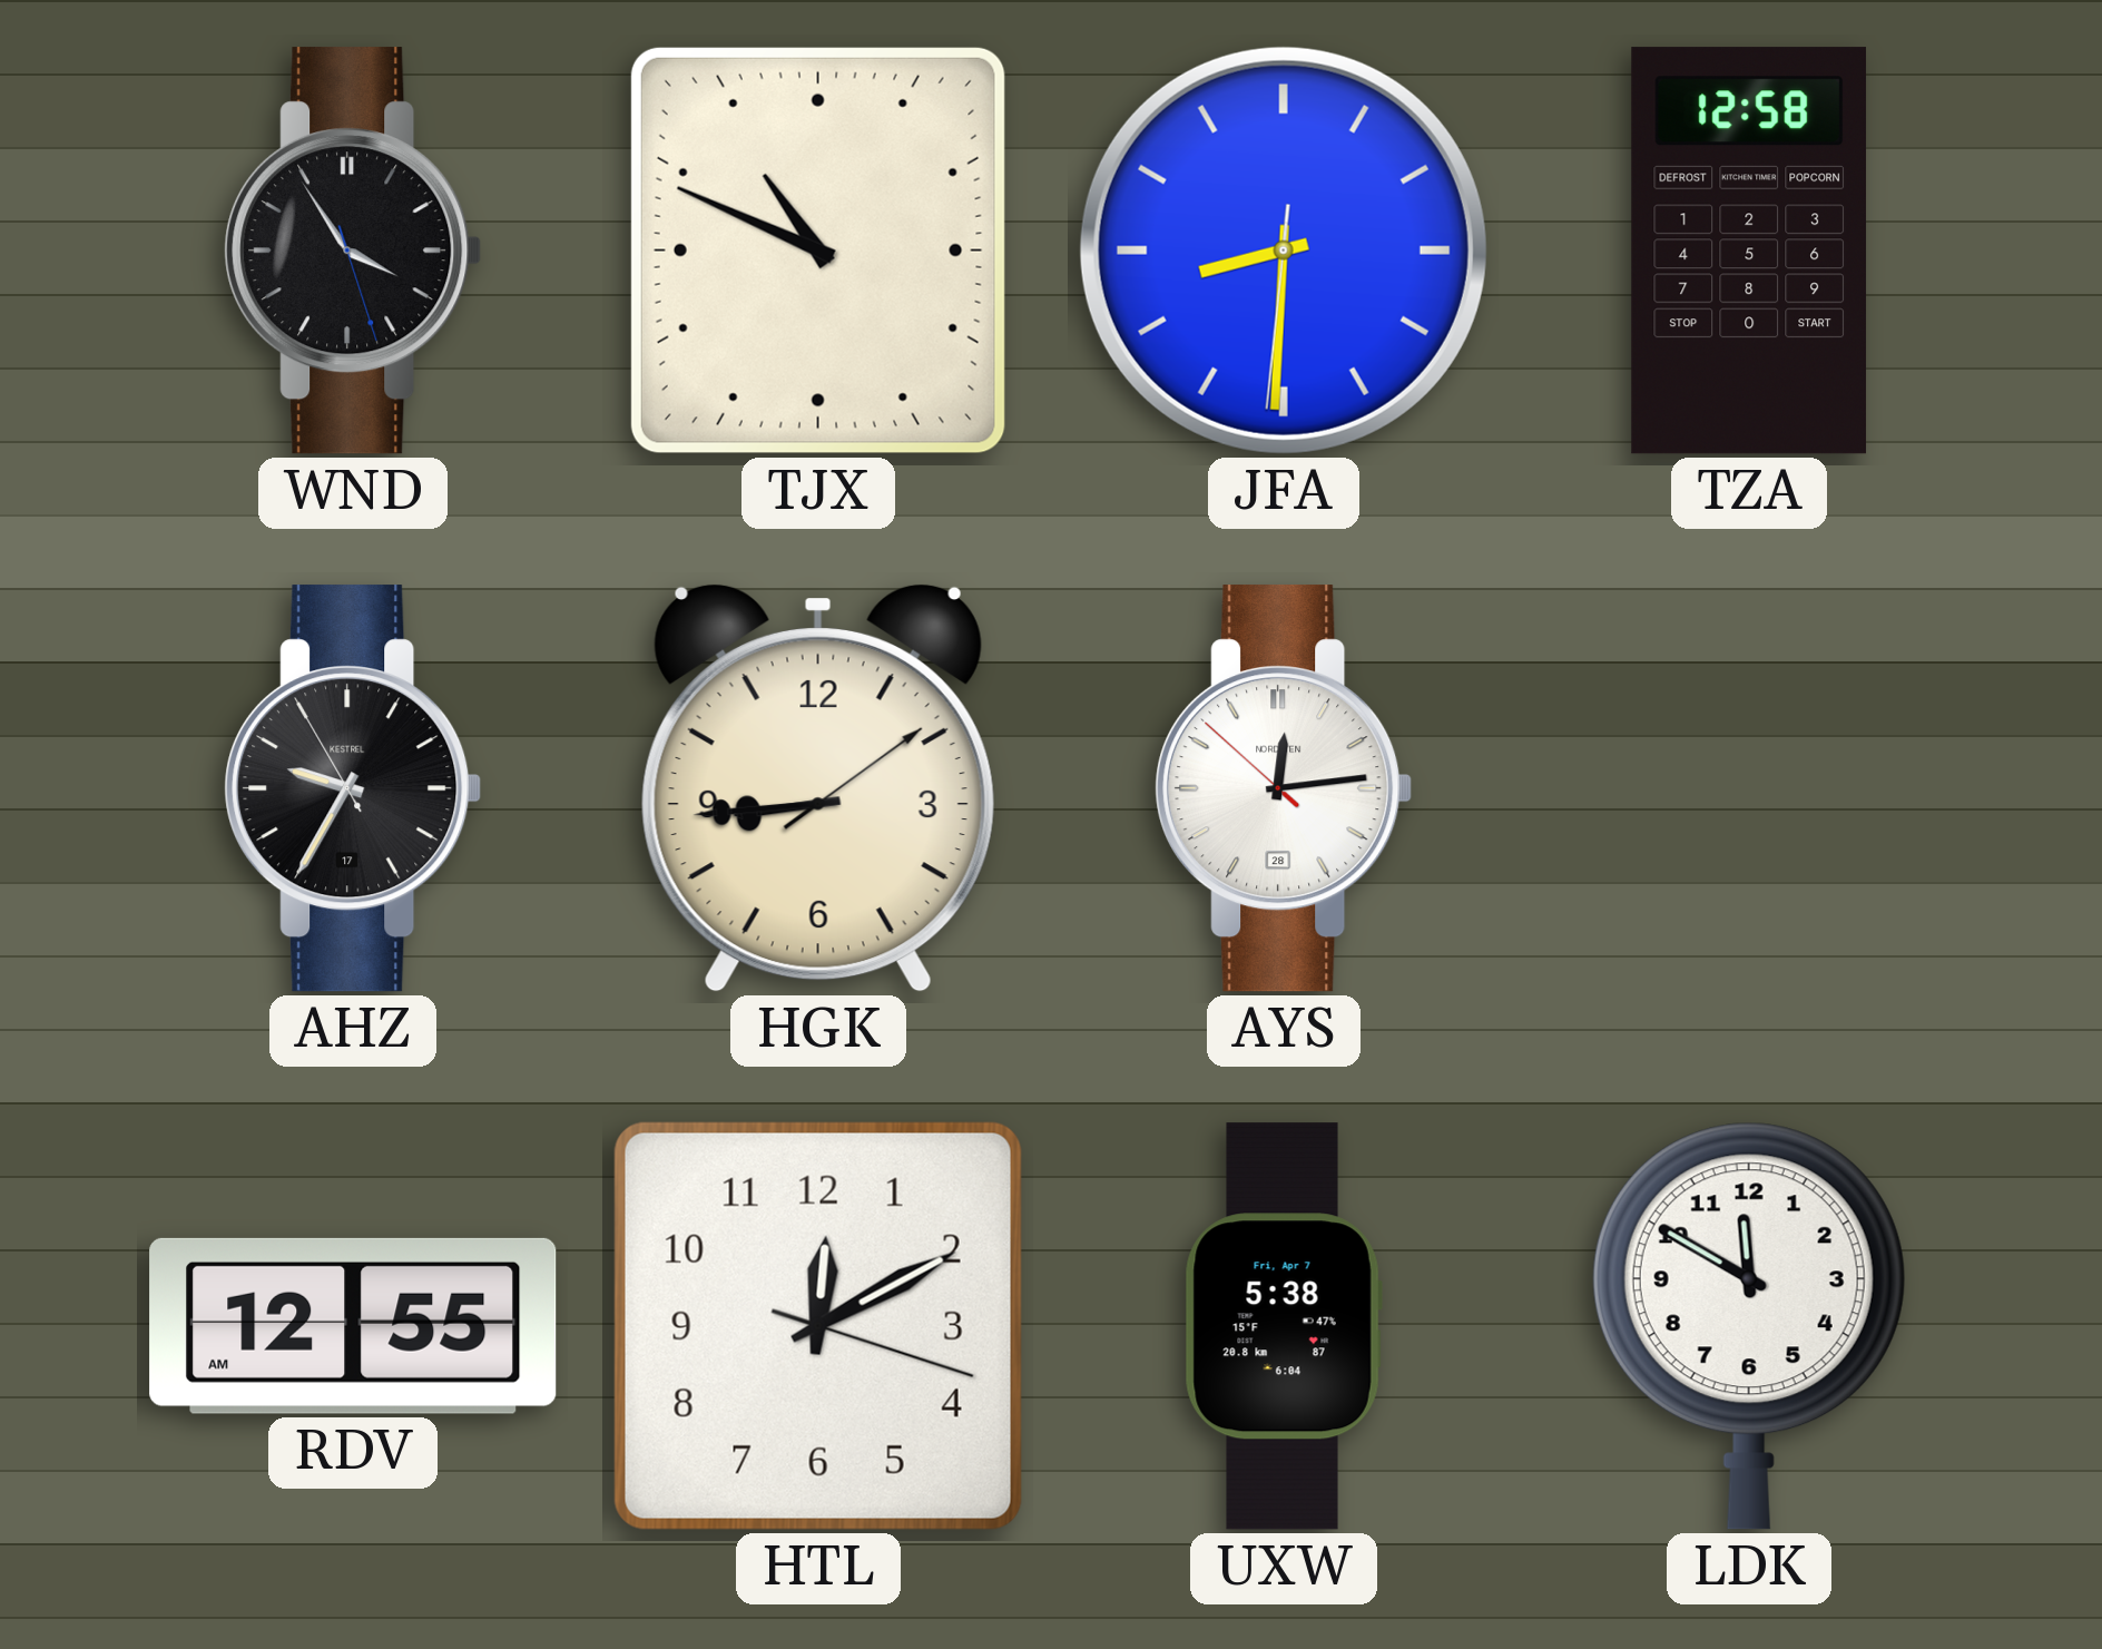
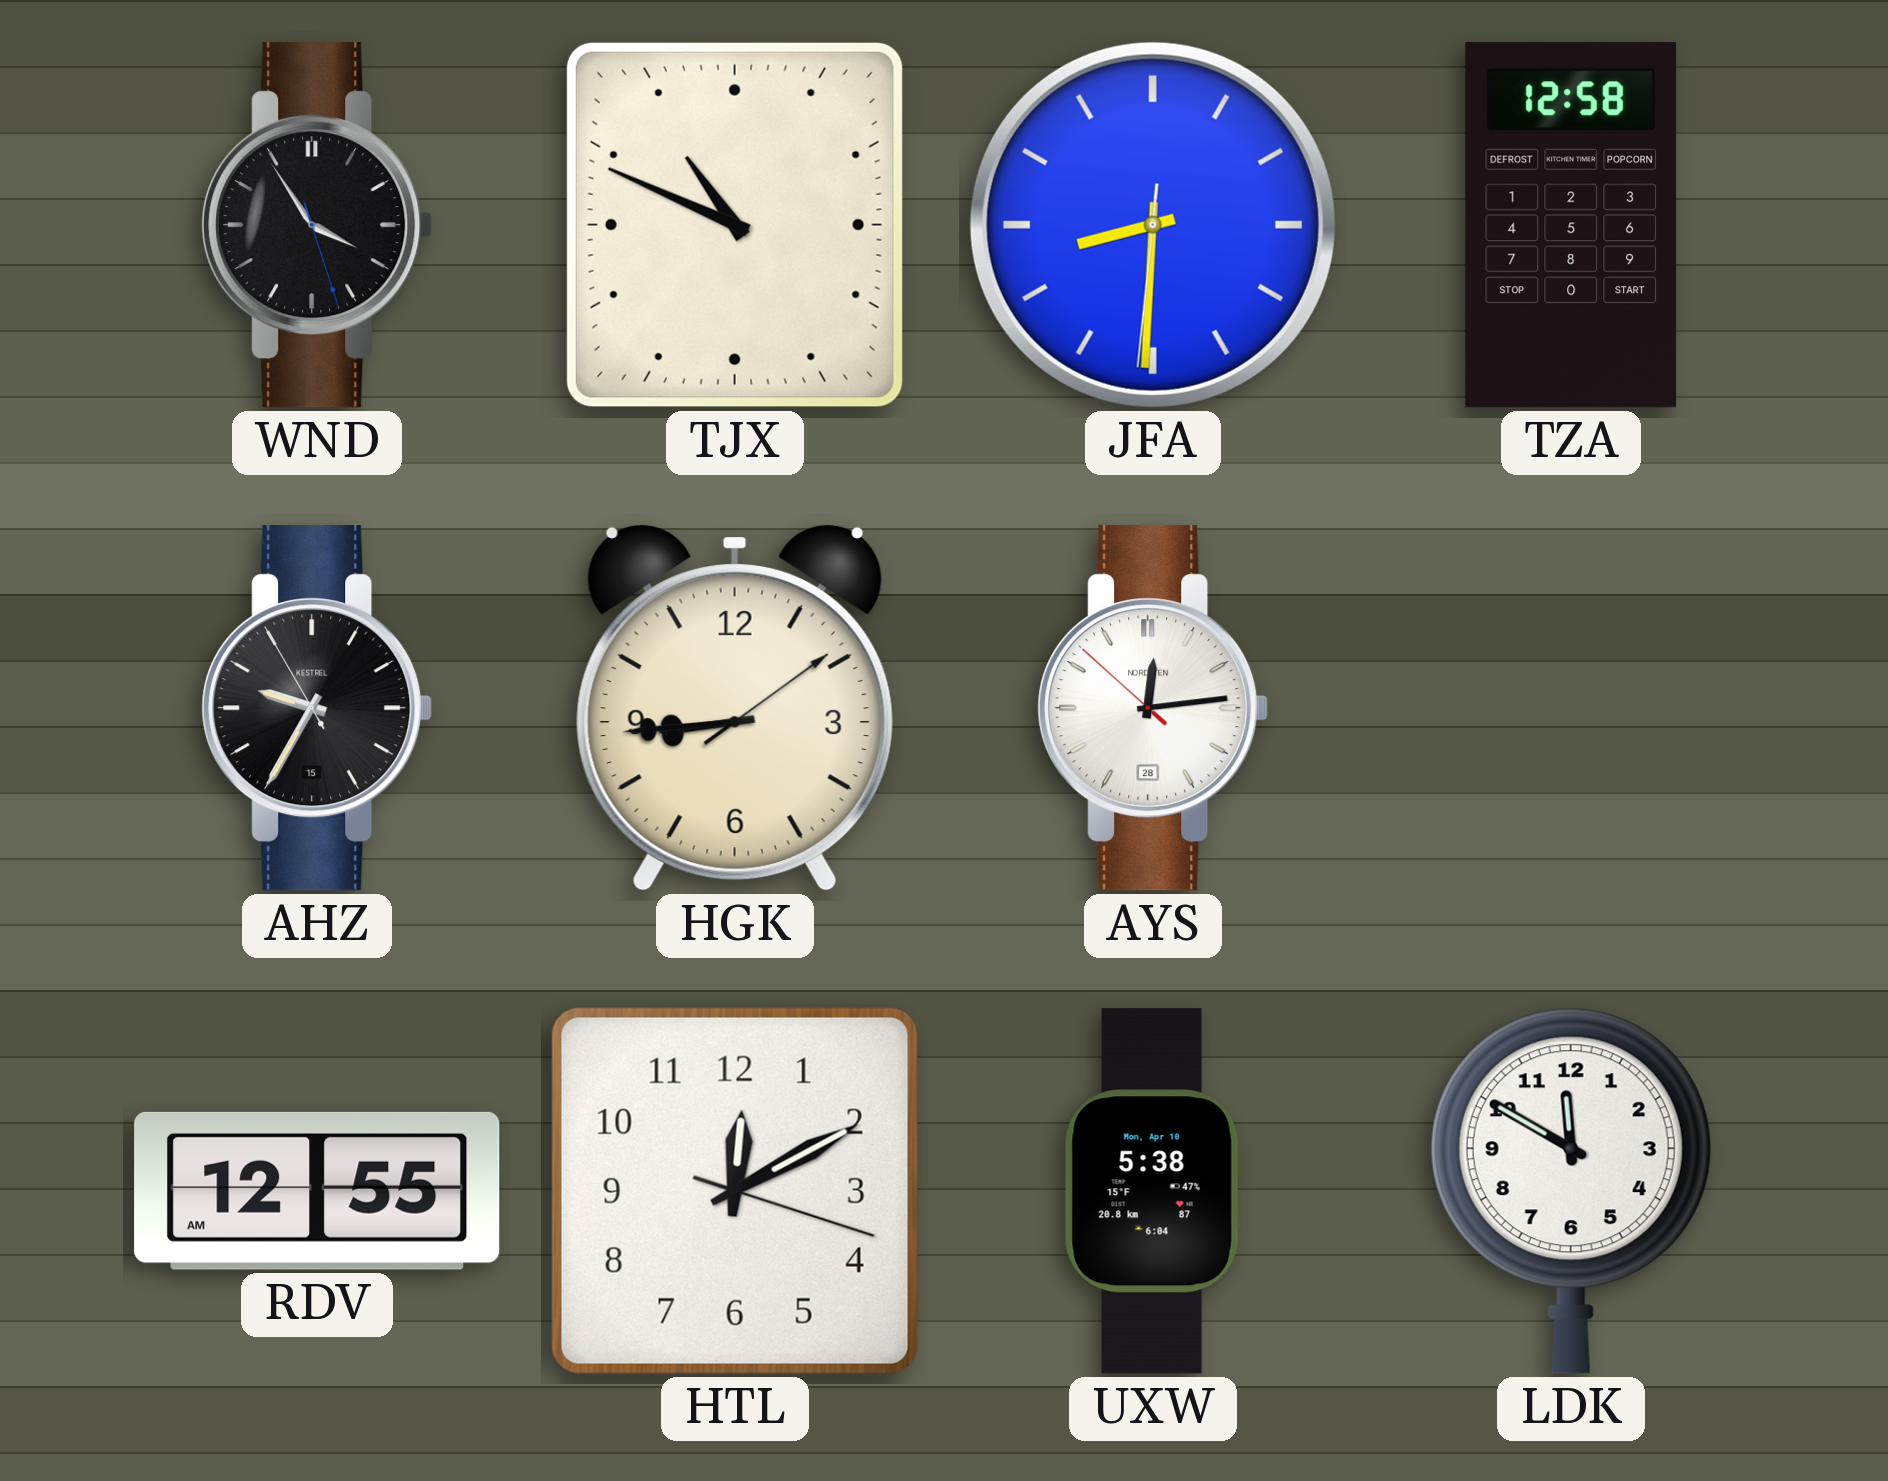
AHZ date: 17 -> 15
UXW date: Fri, Apr 7 -> Mon, Apr 10
